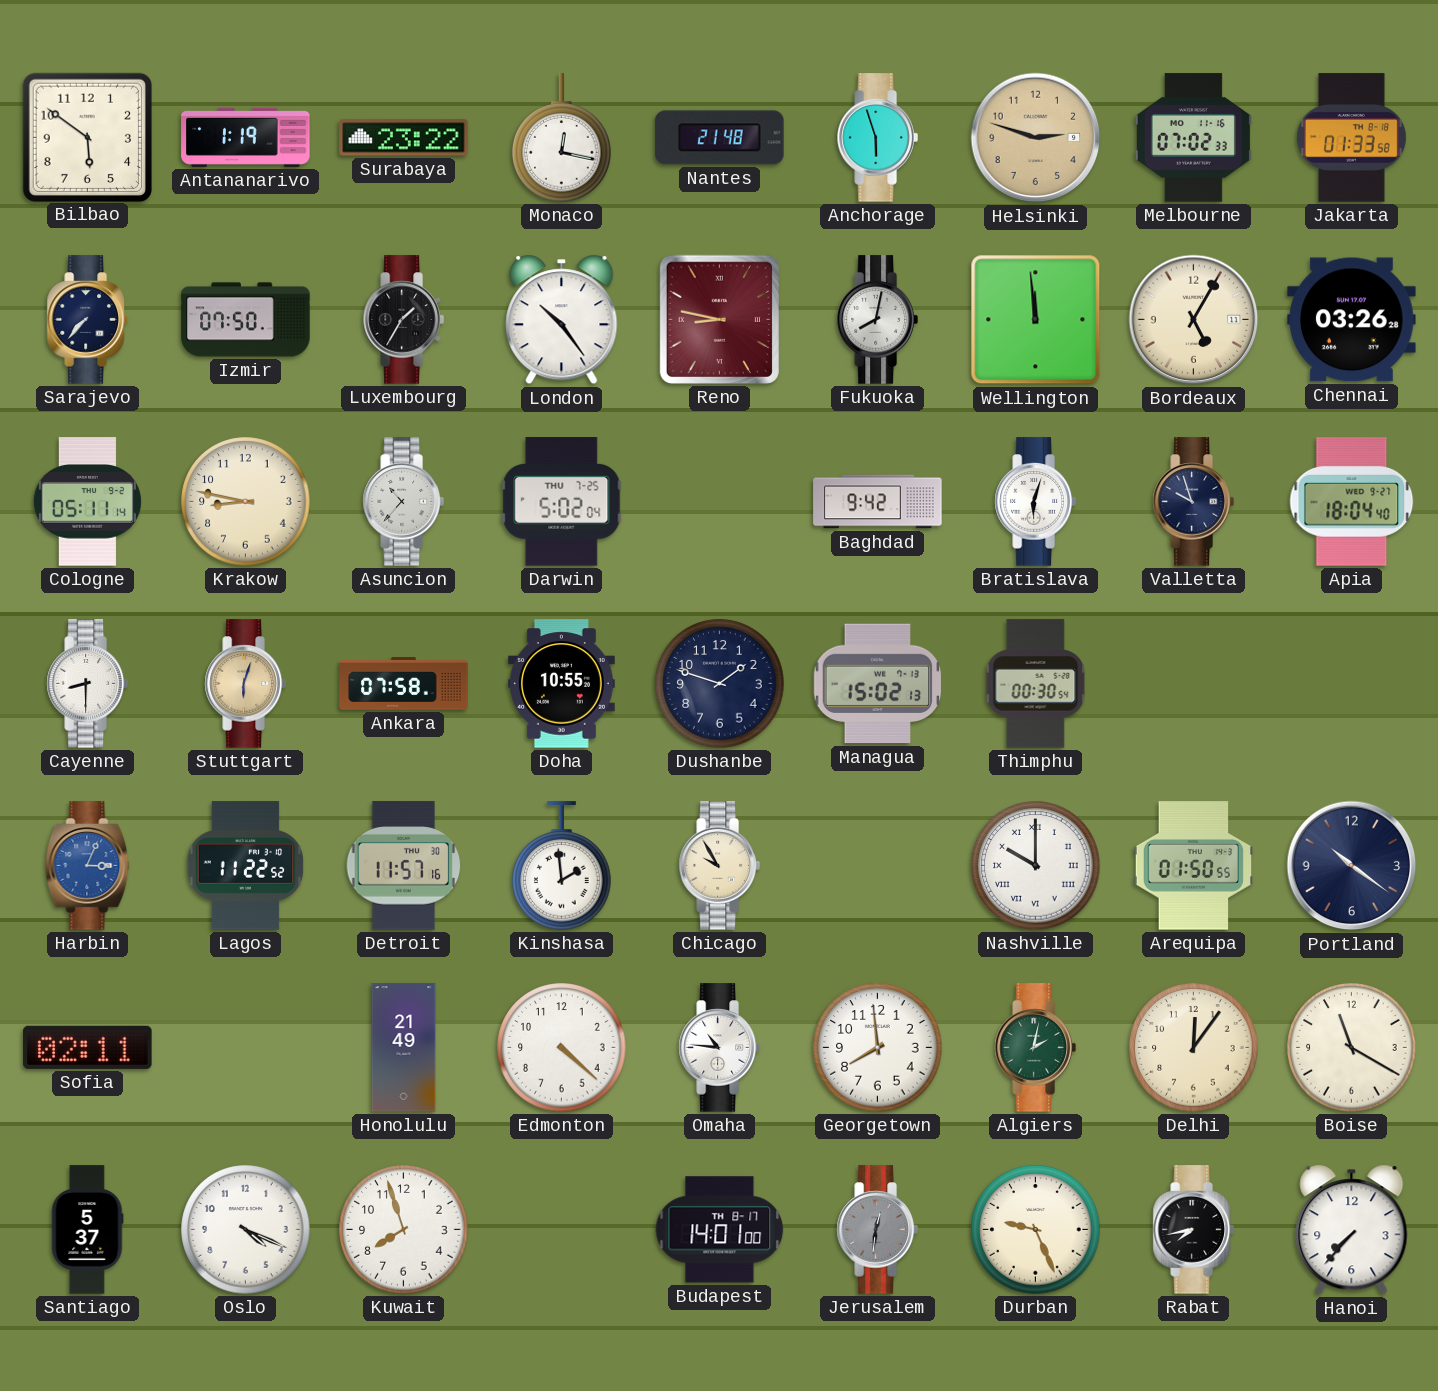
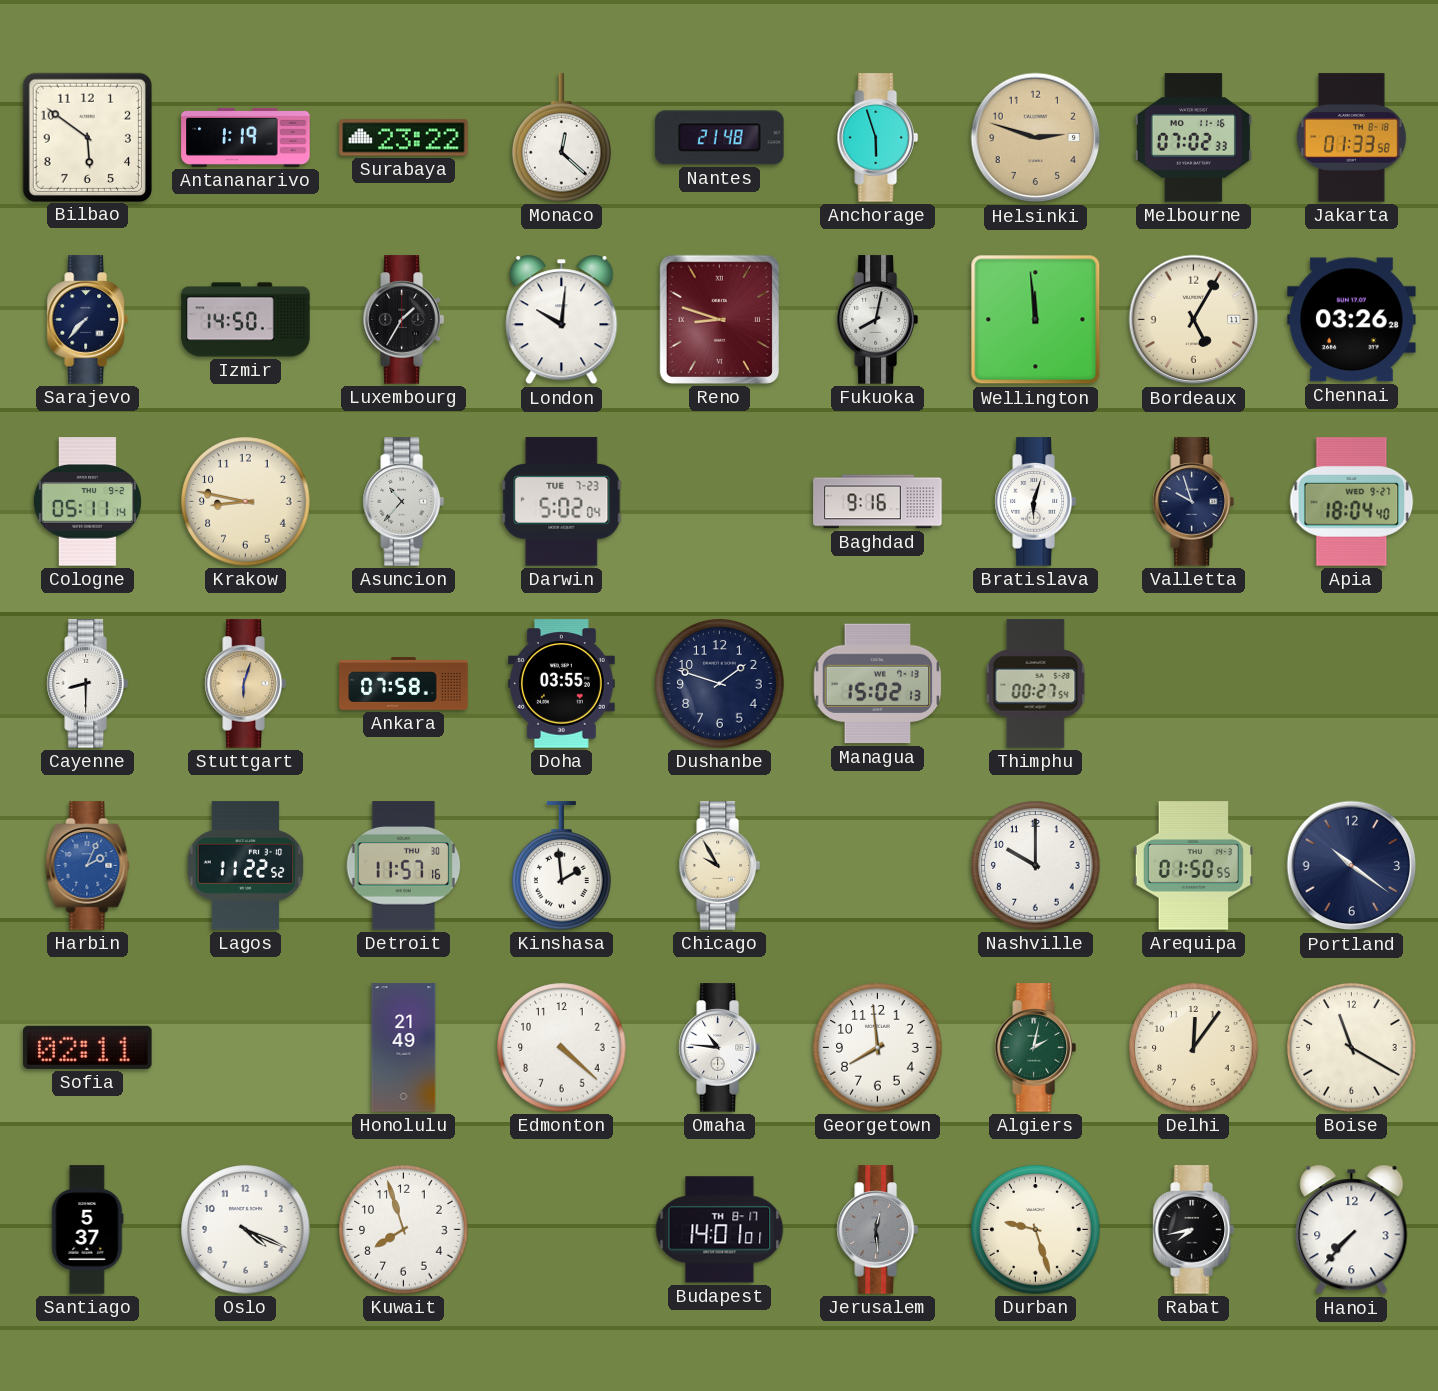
Monaco: 12:17 -> 12:22
Izmir: 07:50 -> 14:50
London: 10:24 -> 10:01
Reno: 8:47 -> 8:48
Darwin date: THU 7-25 -> TUE 7-23
Baghdad: 9:42 -> 9:16
Doha: 10:55 -> 03:55
Thimphu: 00:30 -> 00:27
Harbin: 3:04 -> 2:04
Nashville numerals: Roman -> Arabic
Budapest: 14:01:00 -> 14:01:01
Jerusalem: 12:31 -> 12:29
Durban: 9:26 -> 9:27
